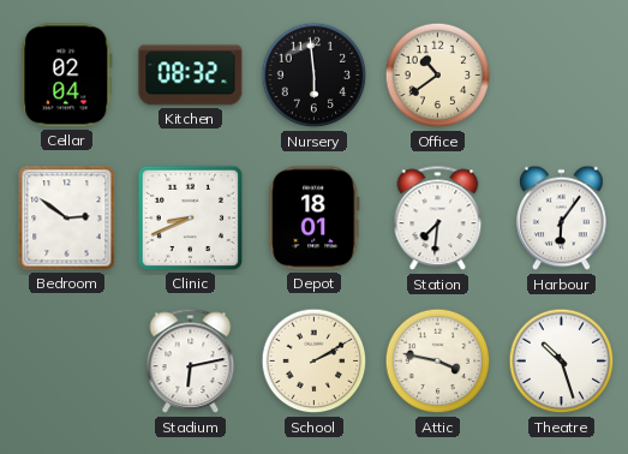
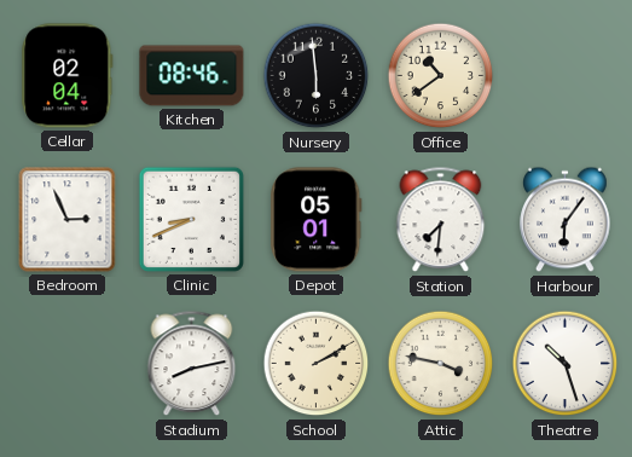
Kitchen: 08:32 -> 08:46
Bedroom: 2:51 -> 2:56
Depot: 18:01 -> 05:01
Stadium: 6:13 -> 8:13
